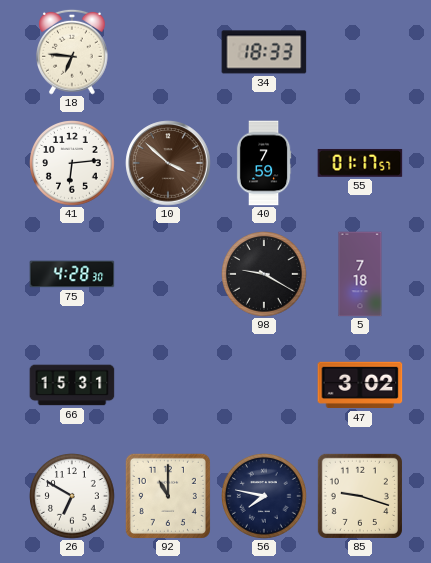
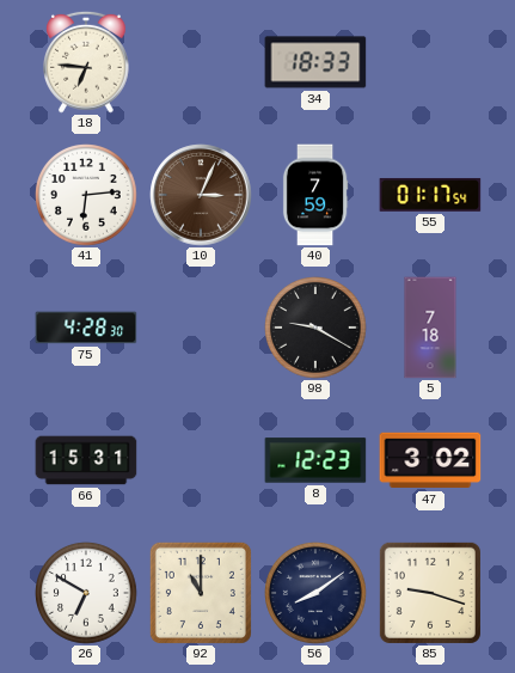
10: 3:52 -> 3:04
55: 01:17:57 -> 01:17:54
8: none -> 12:23
56: 7:47 -> 8:09
